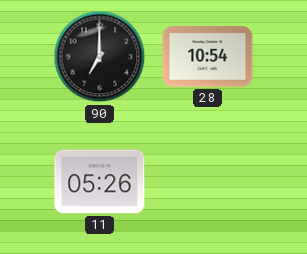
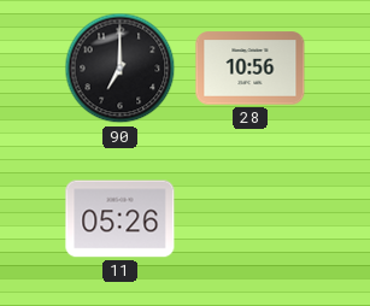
28: 10:54 -> 10:56
